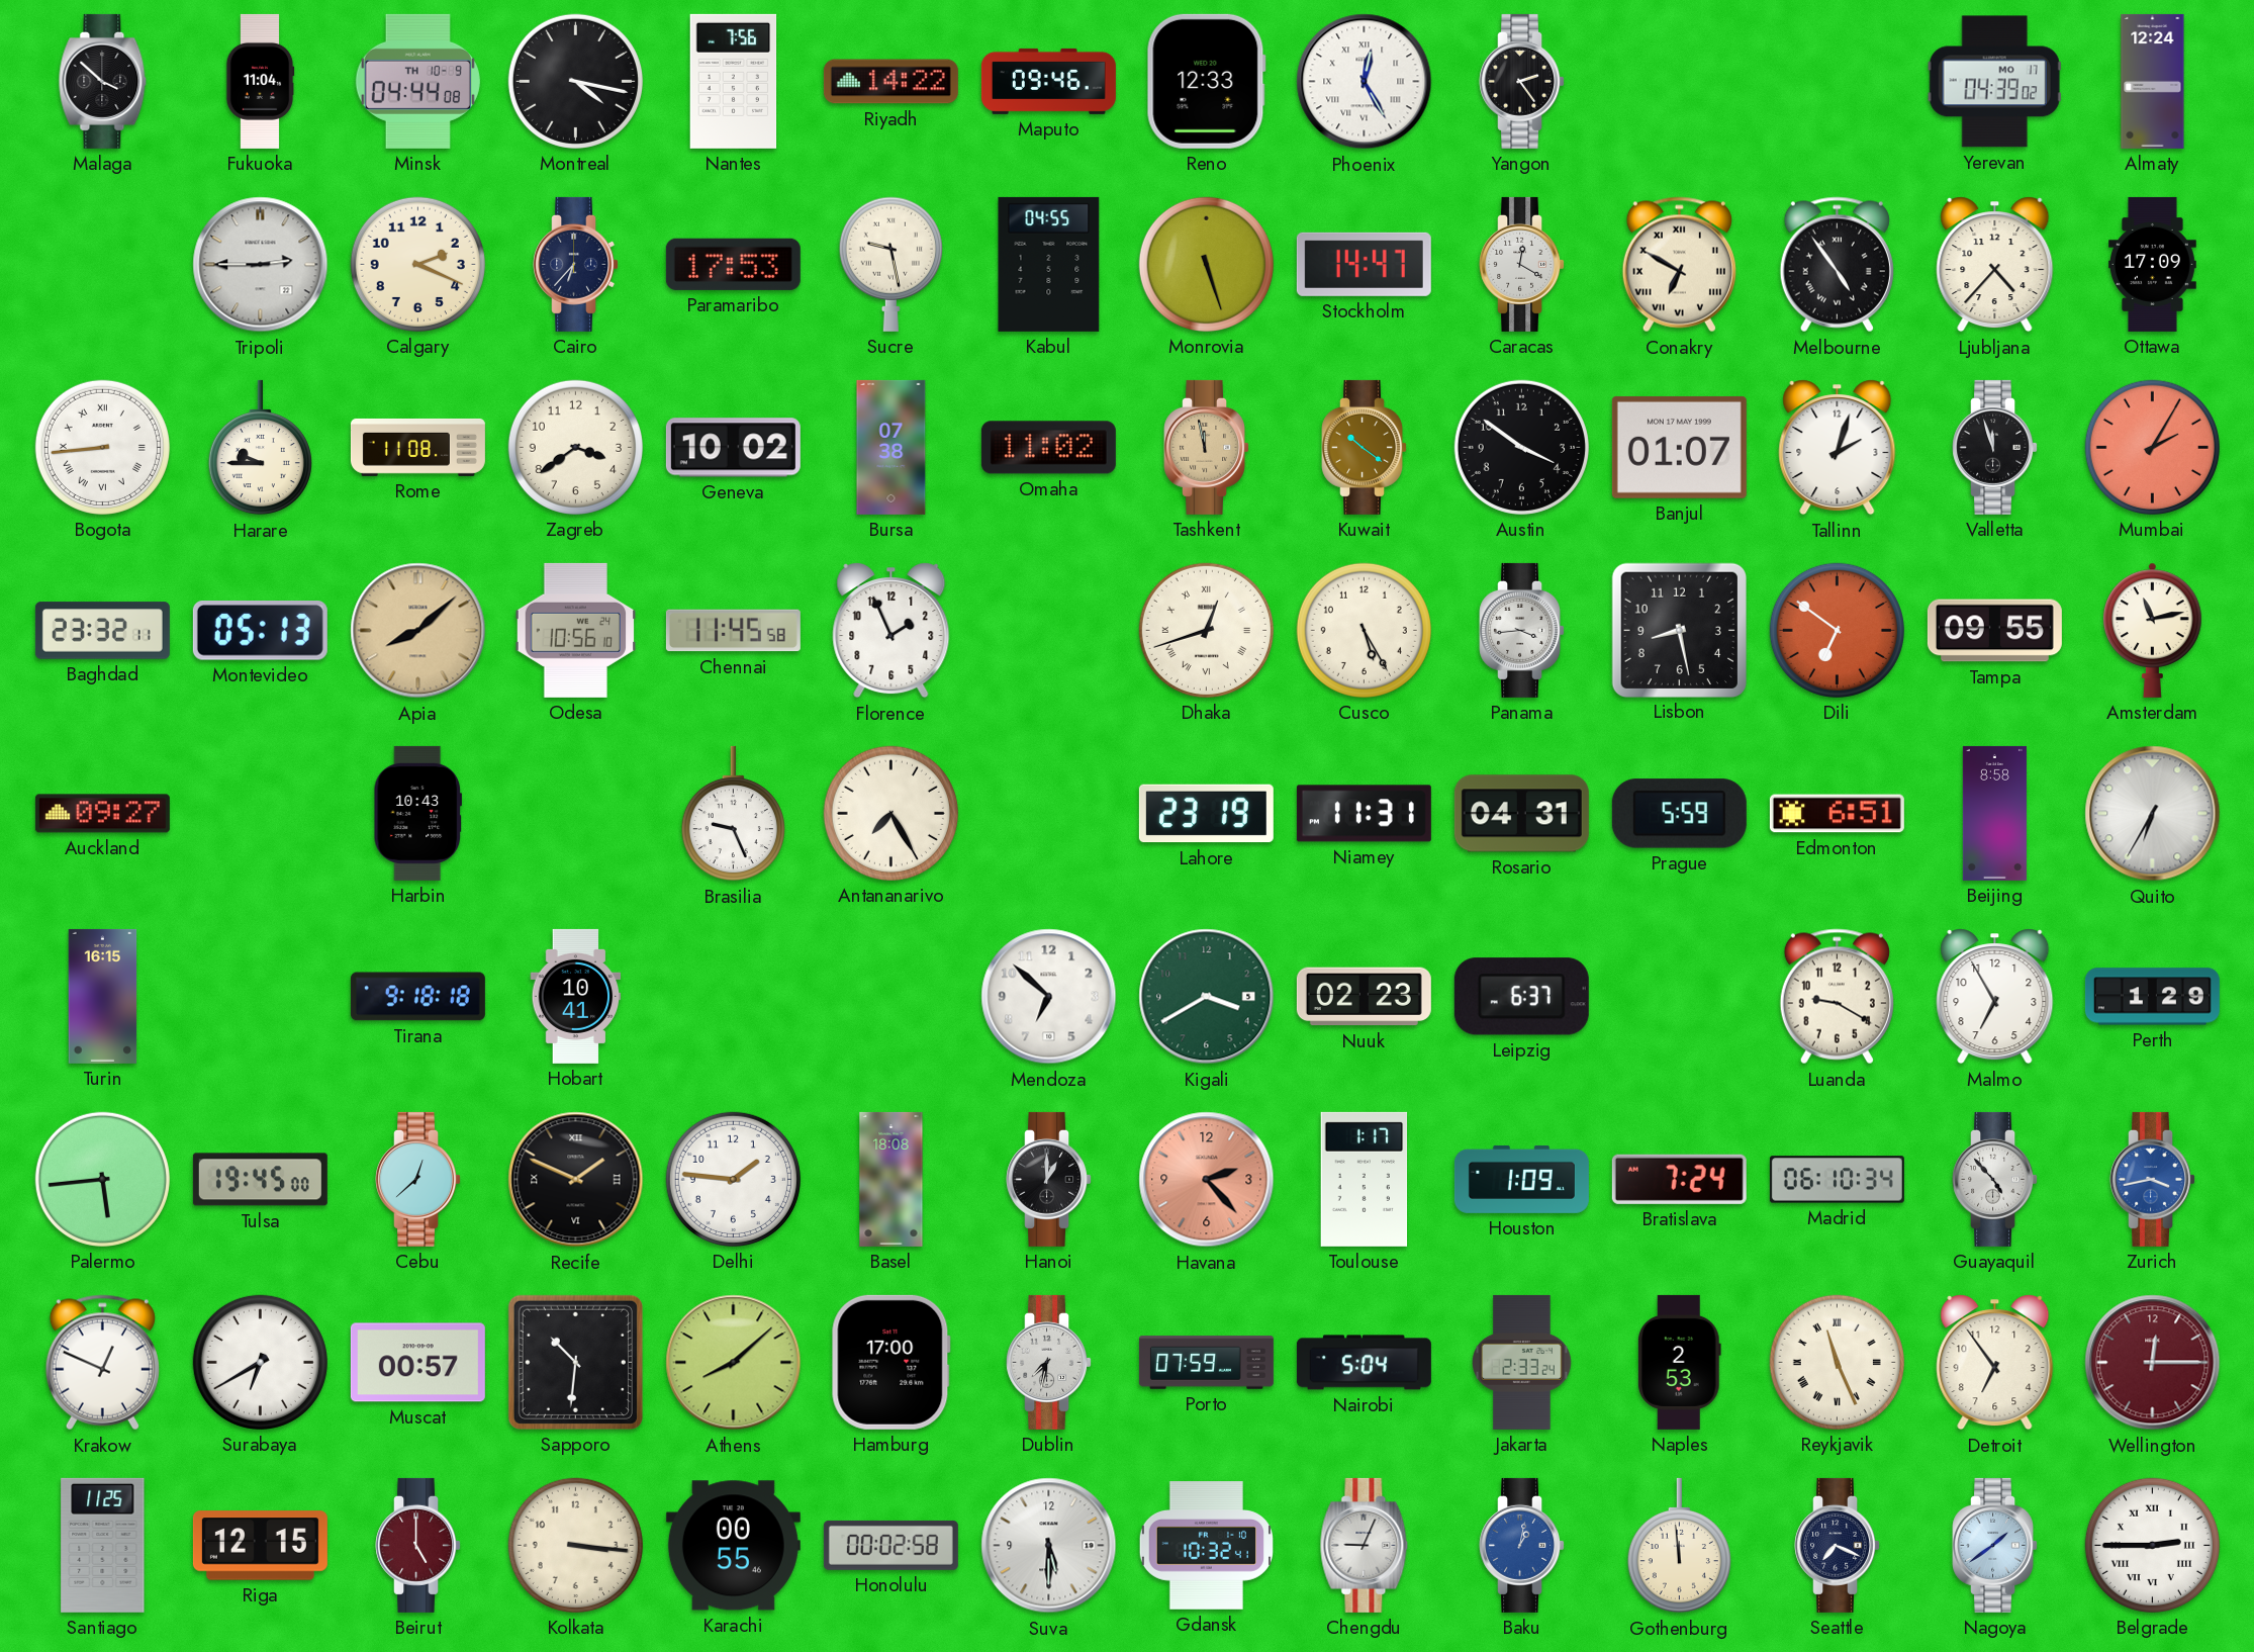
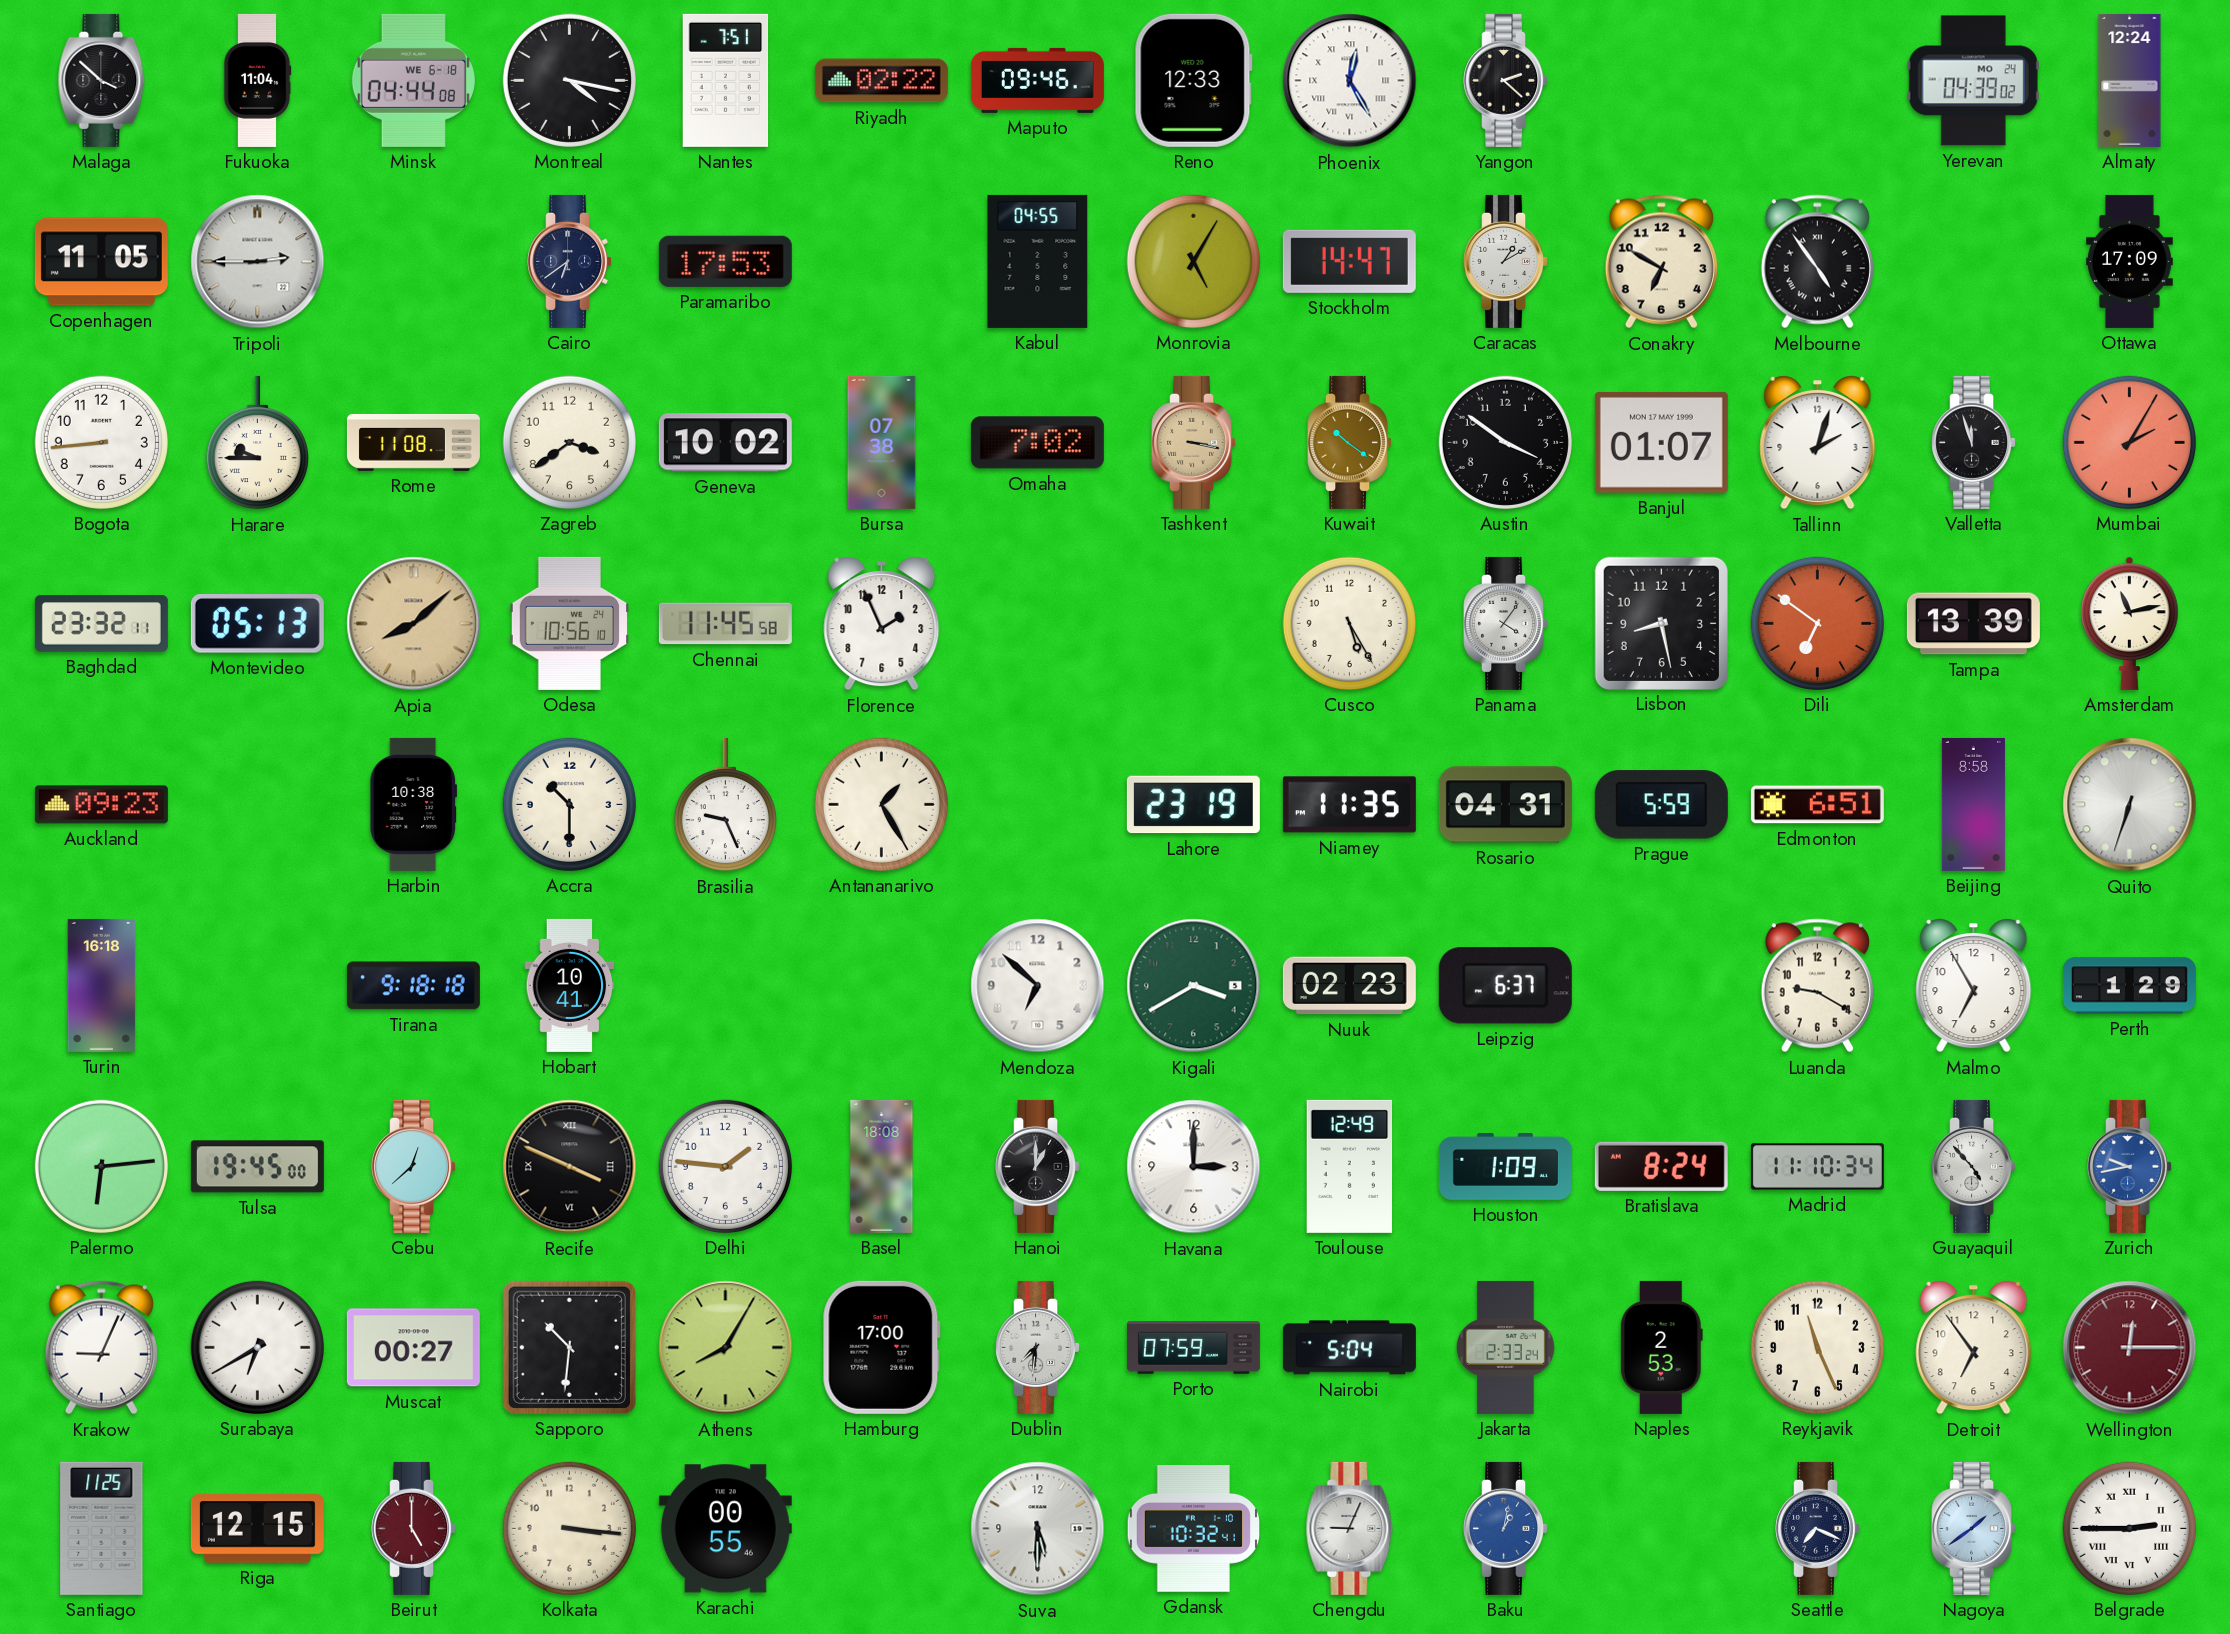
Minsk date: TH 10-9 -> WE 6-18
Nantes: 7:56 -> 7:51
Riyadh: 14:22 -> 02:22
Yangon: 2:24 -> 2:22
Yerevan date: MO 17 -> MO 24
Copenhagen: none -> 11:05
Calgary: 2:19 -> none
Cairo: 6:37 -> 6:39
Sucre: 9:28 -> none
Monrovia: 5:27 -> 5:05
Caracas: 12:20 -> 1:10
Conakry numerals: Roman -> Arabic
Ljubljana: 4:37 -> none
Bogota numerals: Roman -> Arabic
Omaha: 11:02 -> 7:02
Tashkent: 11:58 -> 3:17
Dhaka: 12:42 -> none
Panama: 3:44 -> 4:06
Tampa: 09:55 -> 13:39
Auckland: 09:27 -> 09:23
Harbin: 10:43 -> 10:38
Accra: none -> 10:30
Antananarivo: 7:25 -> 1:25
Niamey: 11:31 -> 11:35
Quito: 6:35 -> 6:33
Turin: 16:15 -> 16:18
Palermo: 5:44 -> 6:14
Recife: 1:49 -> 3:49
Havana: 2:23 -> 3:00
Havana dial: salmon -> white
Toulouse: 1:17 -> 12:49
Bratislava: 7:24 -> 8:24
Madrid: 06:10 -> 11:10
Zurich: 3:43 -> 9:43
Krakow: 12:49 -> 9:04
Muscat: 00:57 -> 00:27
Athens: 8:08 -> 8:05
Dublin: 7:32 -> 7:31
Reykjavik numerals: Roman -> Arabic
Honolulu: 00:02 -> none
Gothenburg: 11:59 -> none
